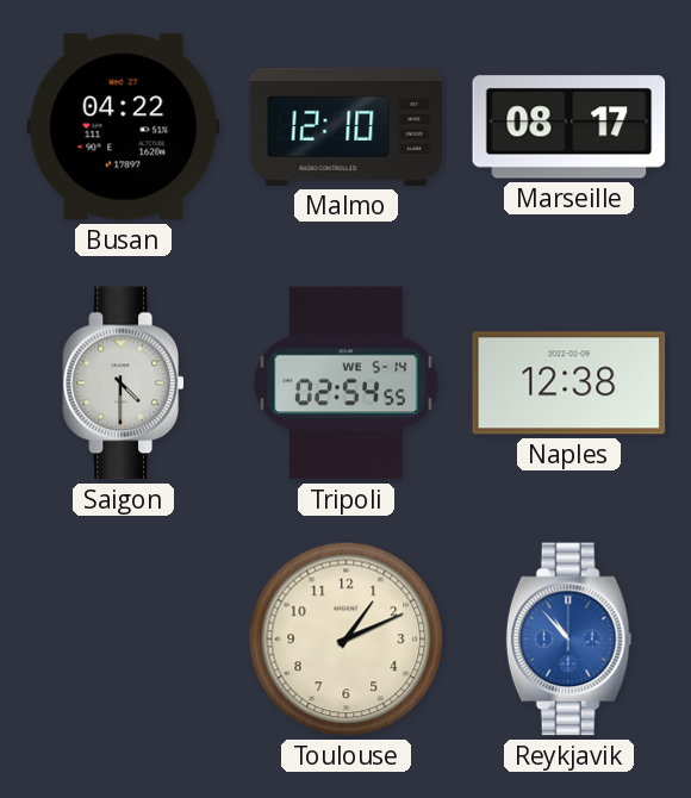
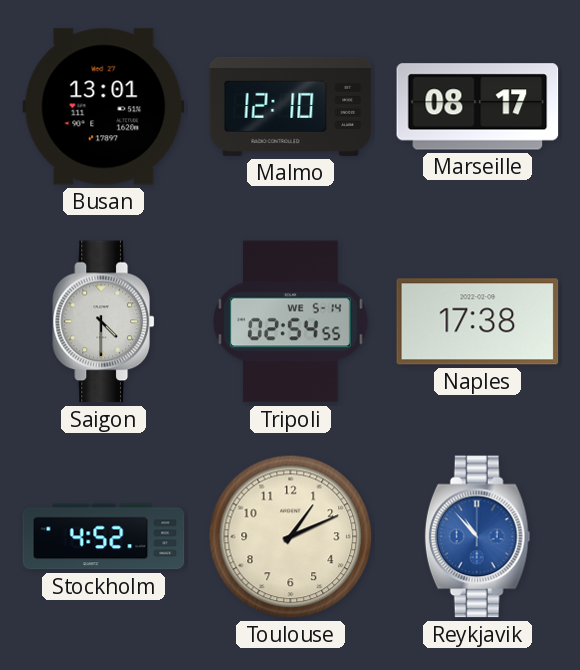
Busan: 04:22 -> 13:01
Naples: 12:38 -> 17:38
Stockholm: none -> 4:52
